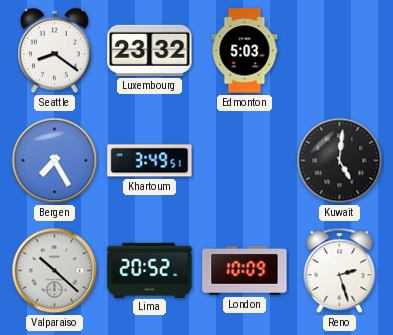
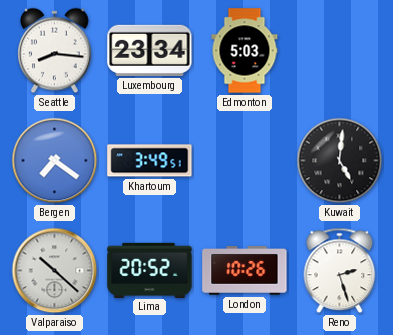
Seattle: 8:21 -> 8:16
Luxembourg: 23:32 -> 23:34
Bergen: 7:25 -> 7:21
London: 10:09 -> 10:26
